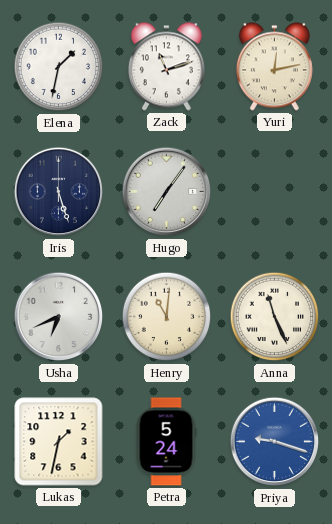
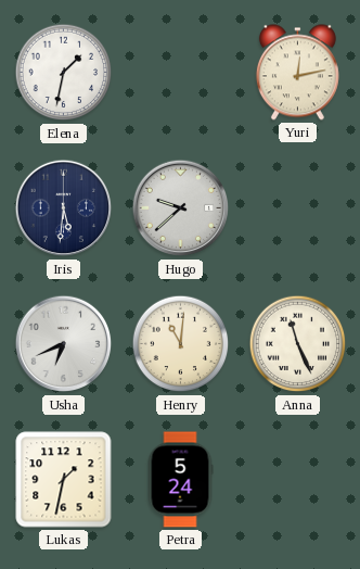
Zack: 11:12 -> none
Iris: 5:27 -> 5:31
Hugo: 7:06 -> 9:38
Priya: 9:18 -> none
